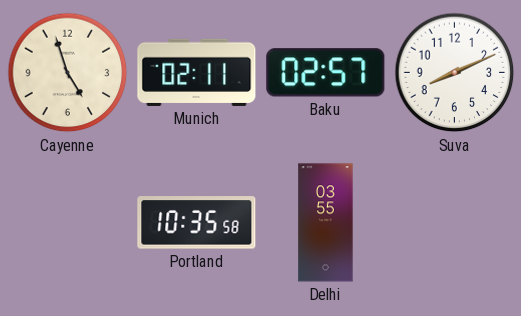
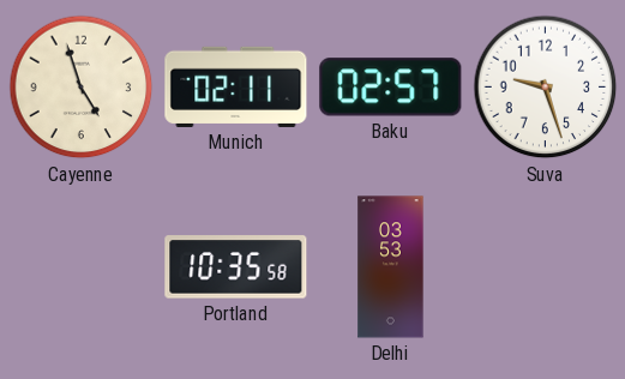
Suva: 8:11 -> 9:27
Delhi: 03:55 -> 03:53
